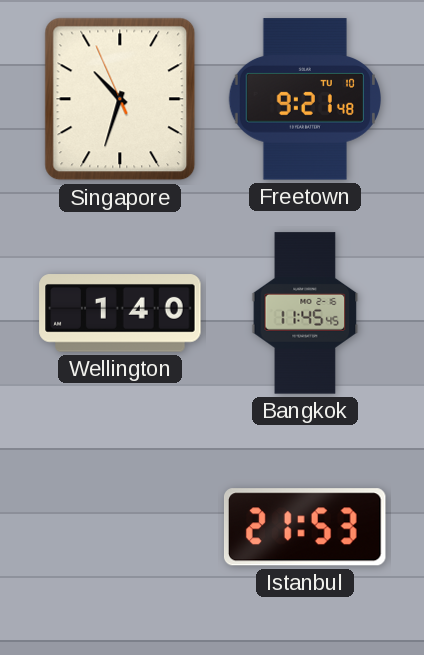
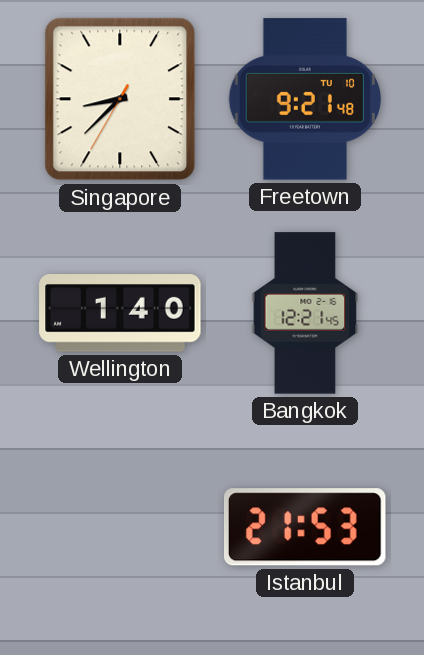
Singapore: 10:32 -> 8:37
Bangkok: 11:45 -> 12:21
